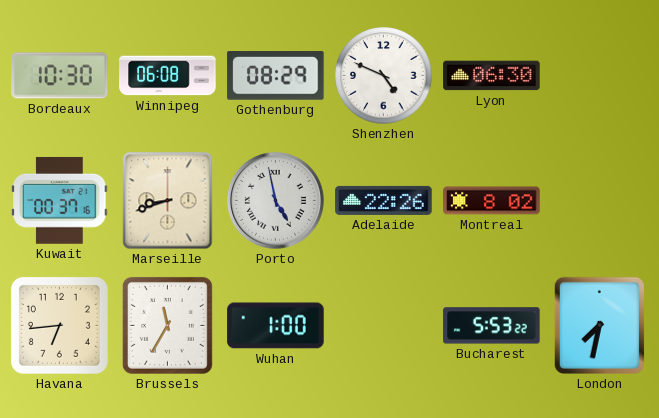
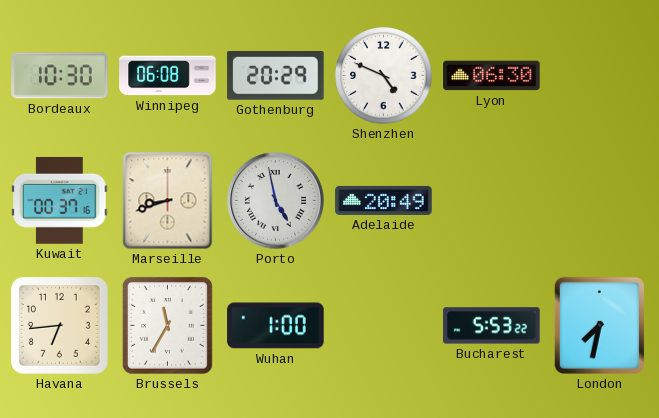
Gothenburg: 08:29 -> 20:29
Adelaide: 22:26 -> 20:49
Montreal: 8:02 -> none
